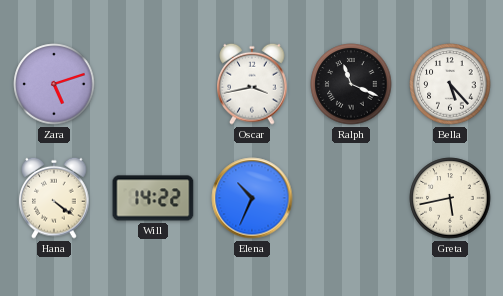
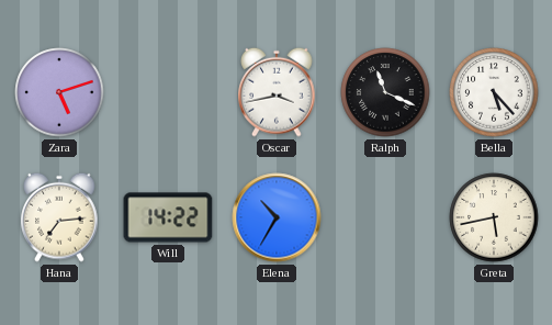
Hana: 4:21 -> 7:14
Elena: 10:34 -> 10:35
